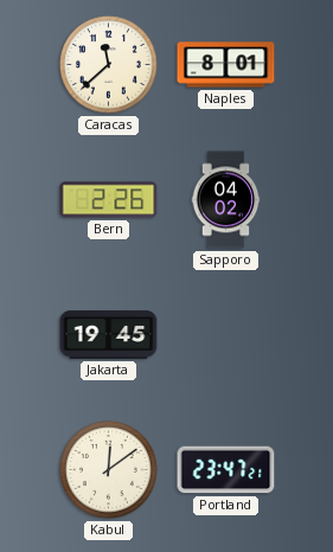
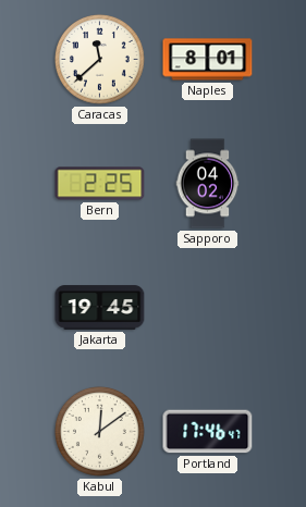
Bern: 2:26 -> 2:25
Portland: 23:47 -> 17:46
